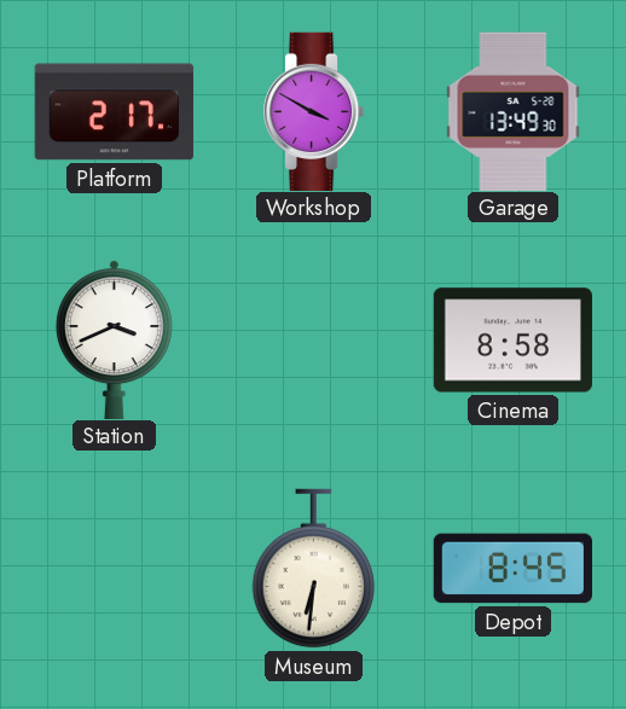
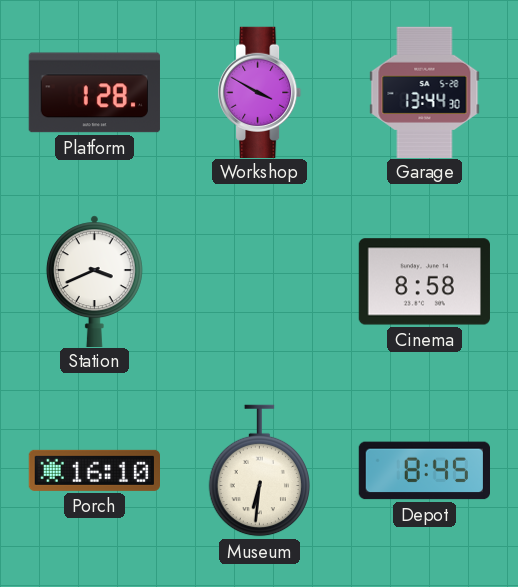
Platform: 2:17 -> 1:28
Garage: 13:49 -> 13:44
Porch: none -> 16:10
